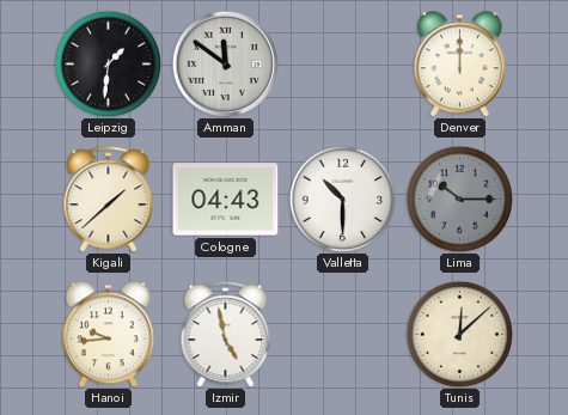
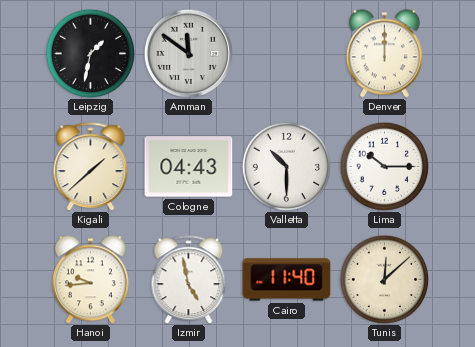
Leipzig: 1:31 -> 1:32
Lima dial: grey -> white
Cairo: none -> 11:40
